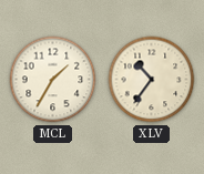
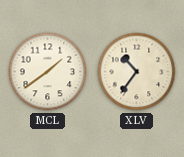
MCL: 1:35 -> 1:39
